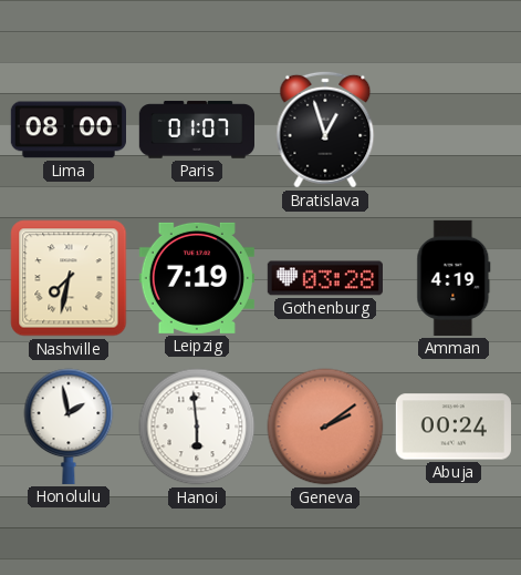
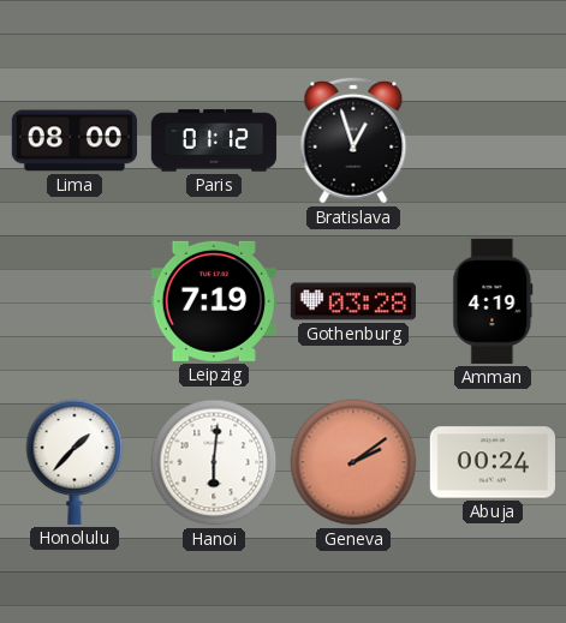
Paris: 01:07 -> 01:12
Nashville: 7:32 -> none
Honolulu: 1:58 -> 1:37
Hanoi: 5:59 -> 6:01
